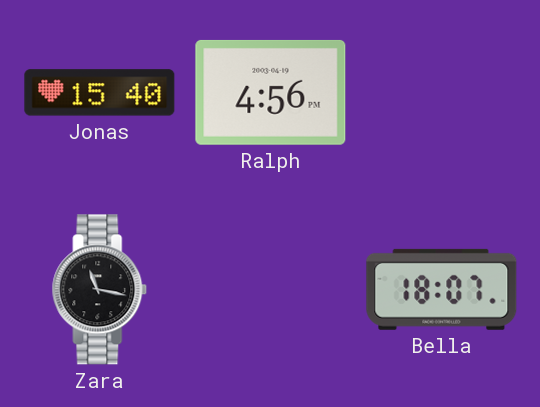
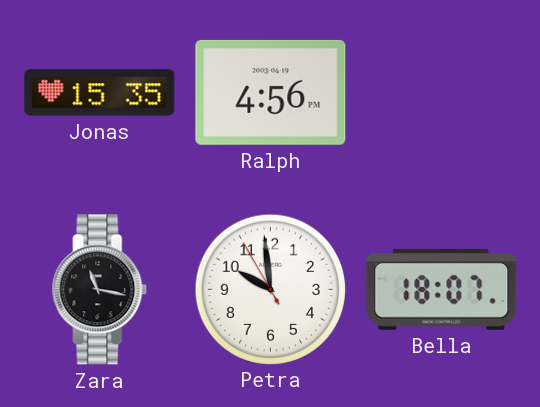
Jonas: 15:40 -> 15:35
Petra: none -> 9:58
